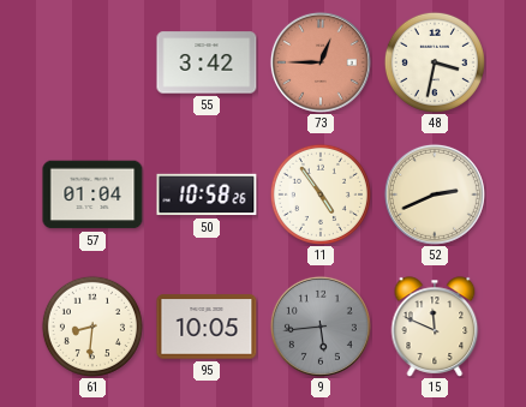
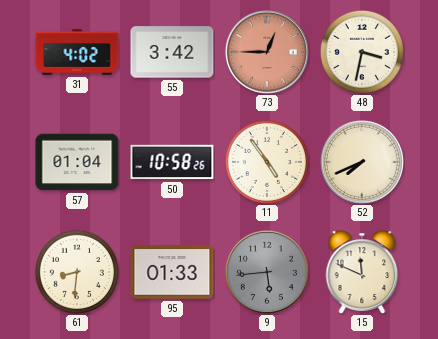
31: none -> 4:02
52: 2:41 -> 7:41
95: 10:05 -> 01:33
